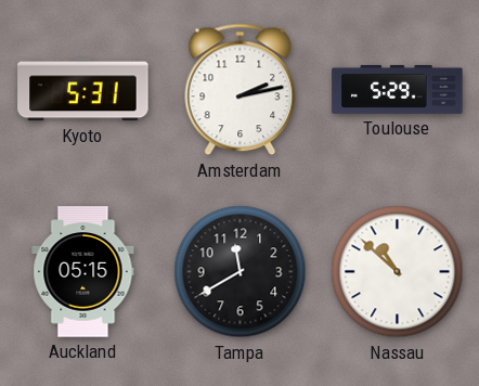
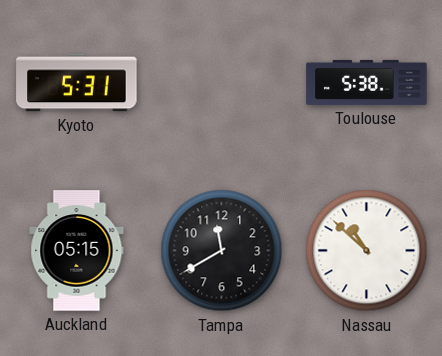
Amsterdam: 2:13 -> none
Toulouse: 5:29 -> 5:38
